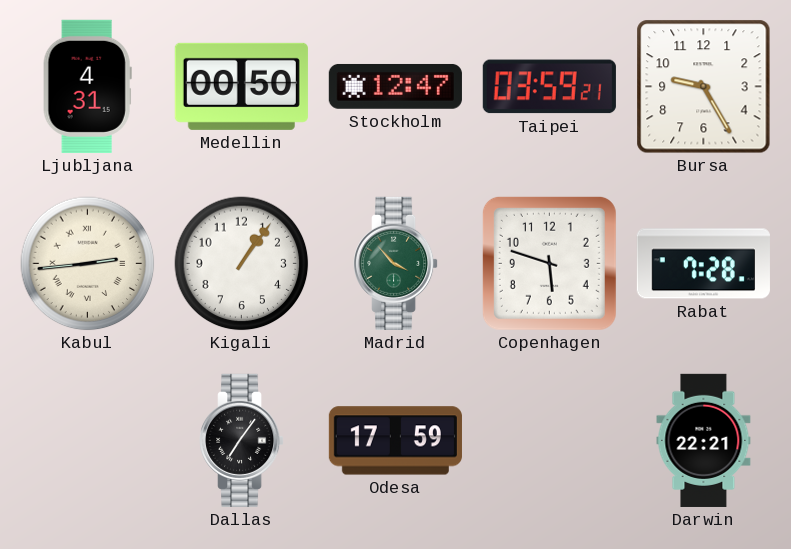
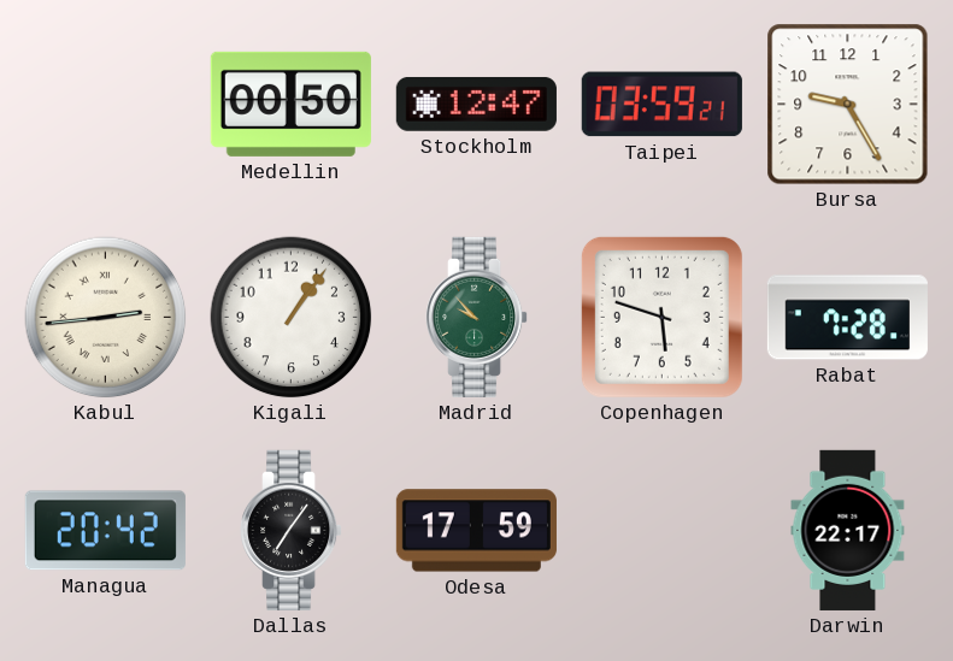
Ljubljana: 4:31 -> none
Madrid: 3:53 -> 9:53
Managua: none -> 20:42
Darwin: 22:21 -> 22:17
